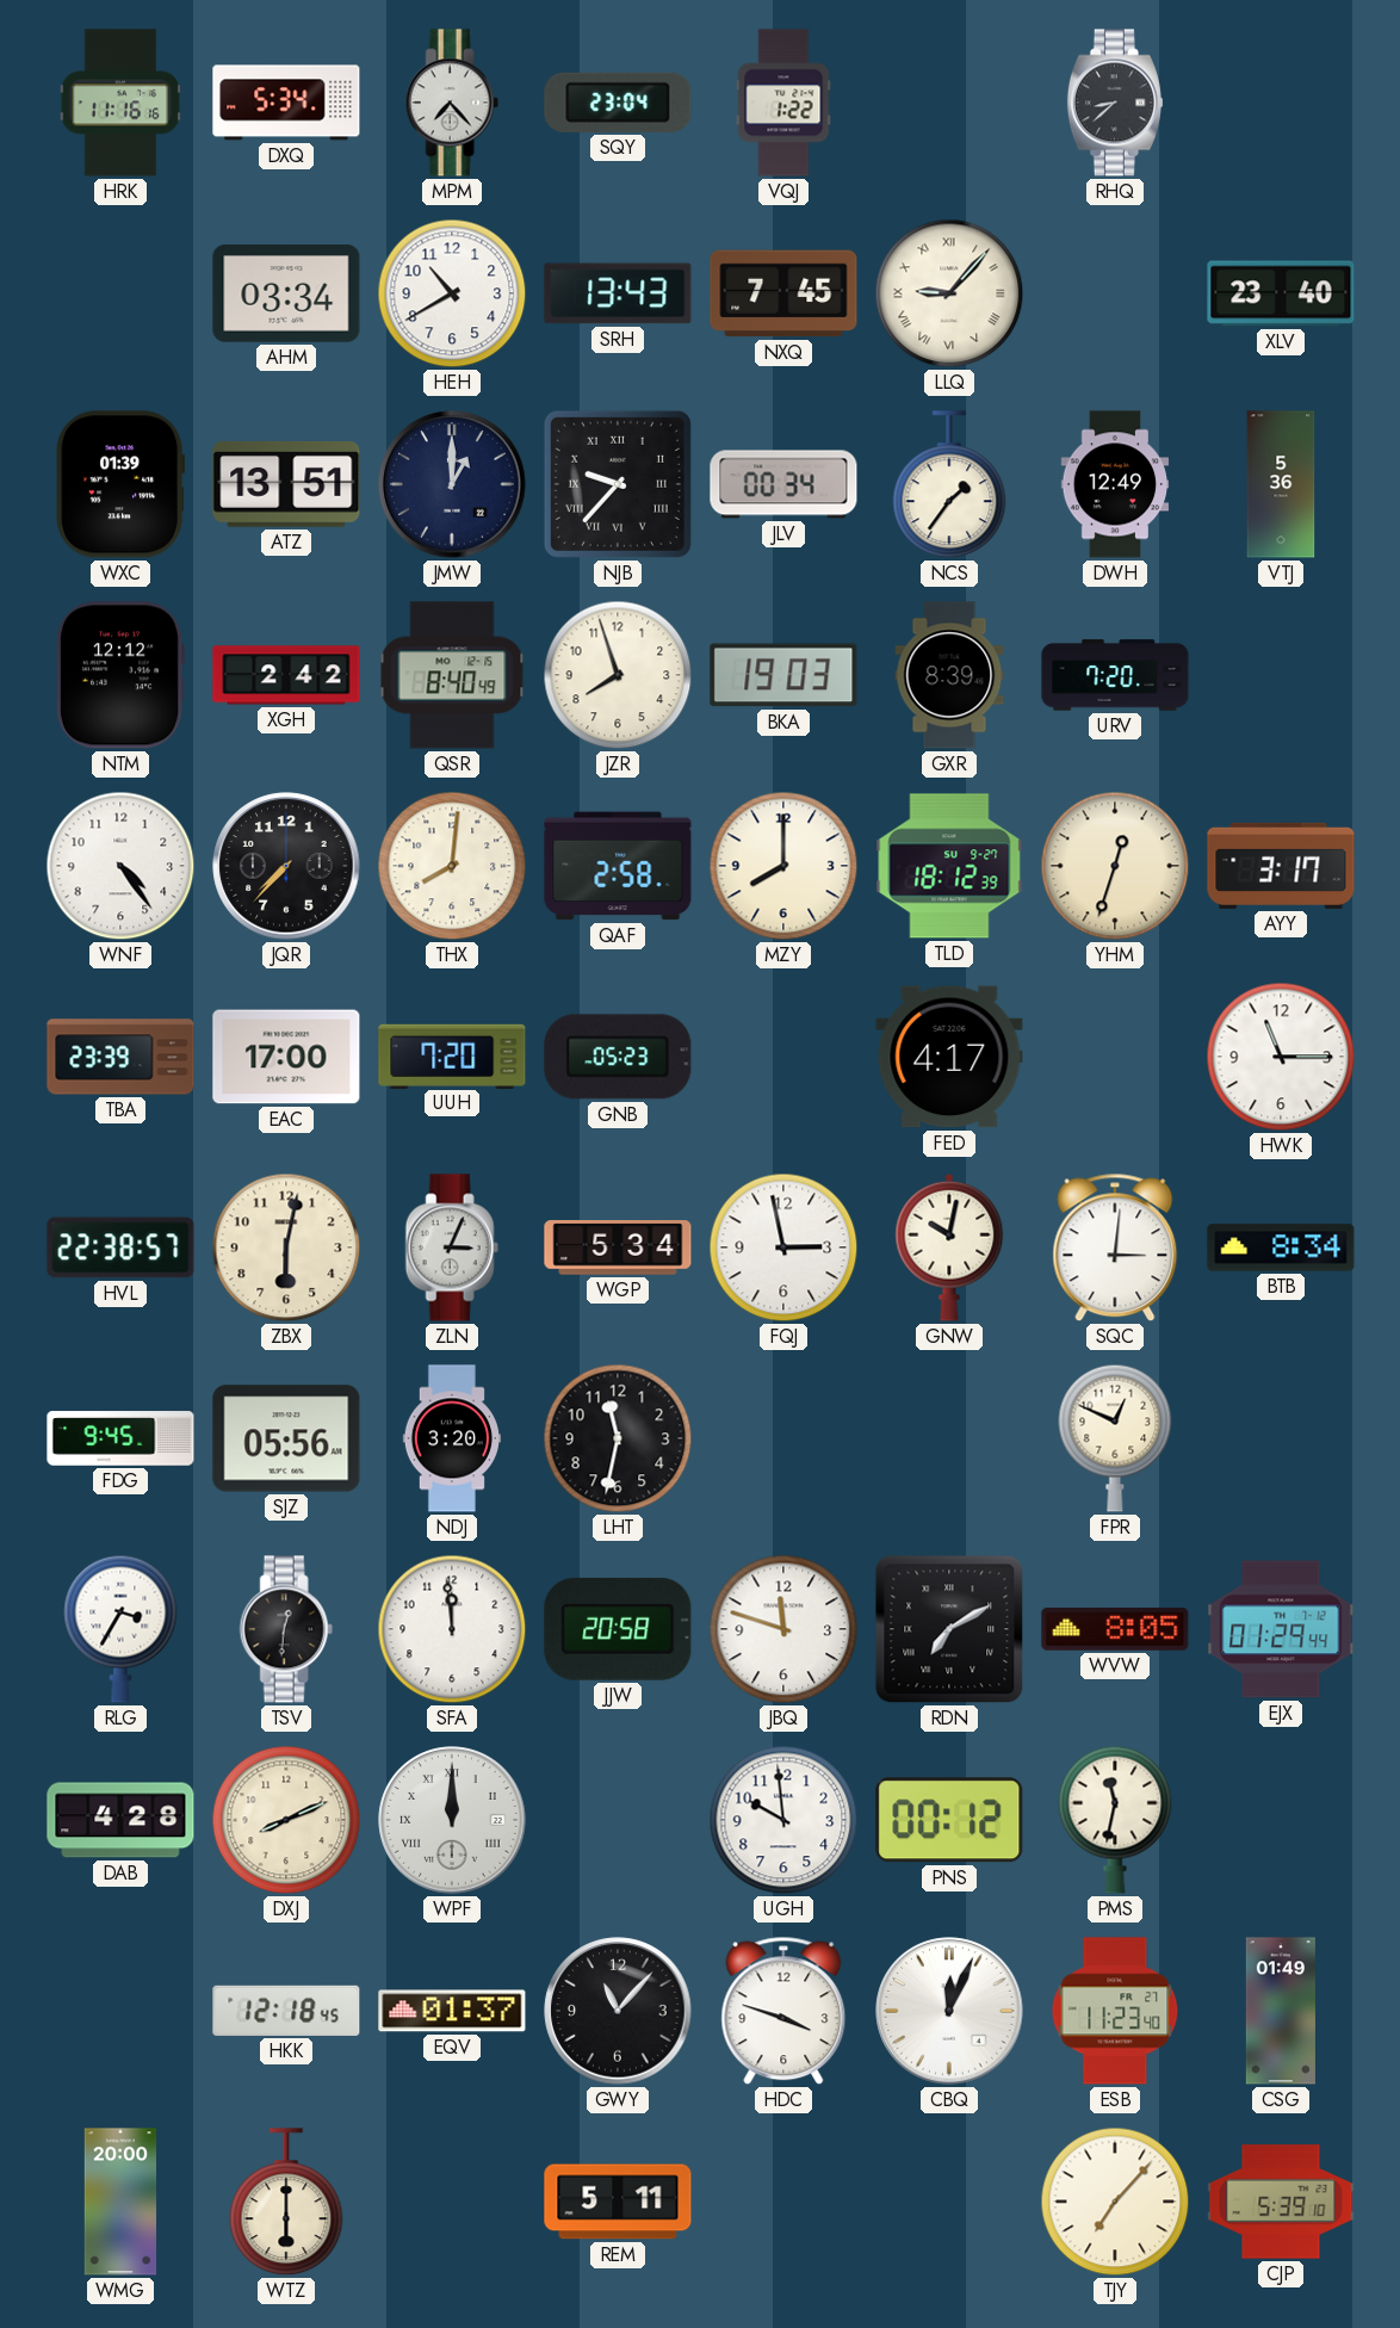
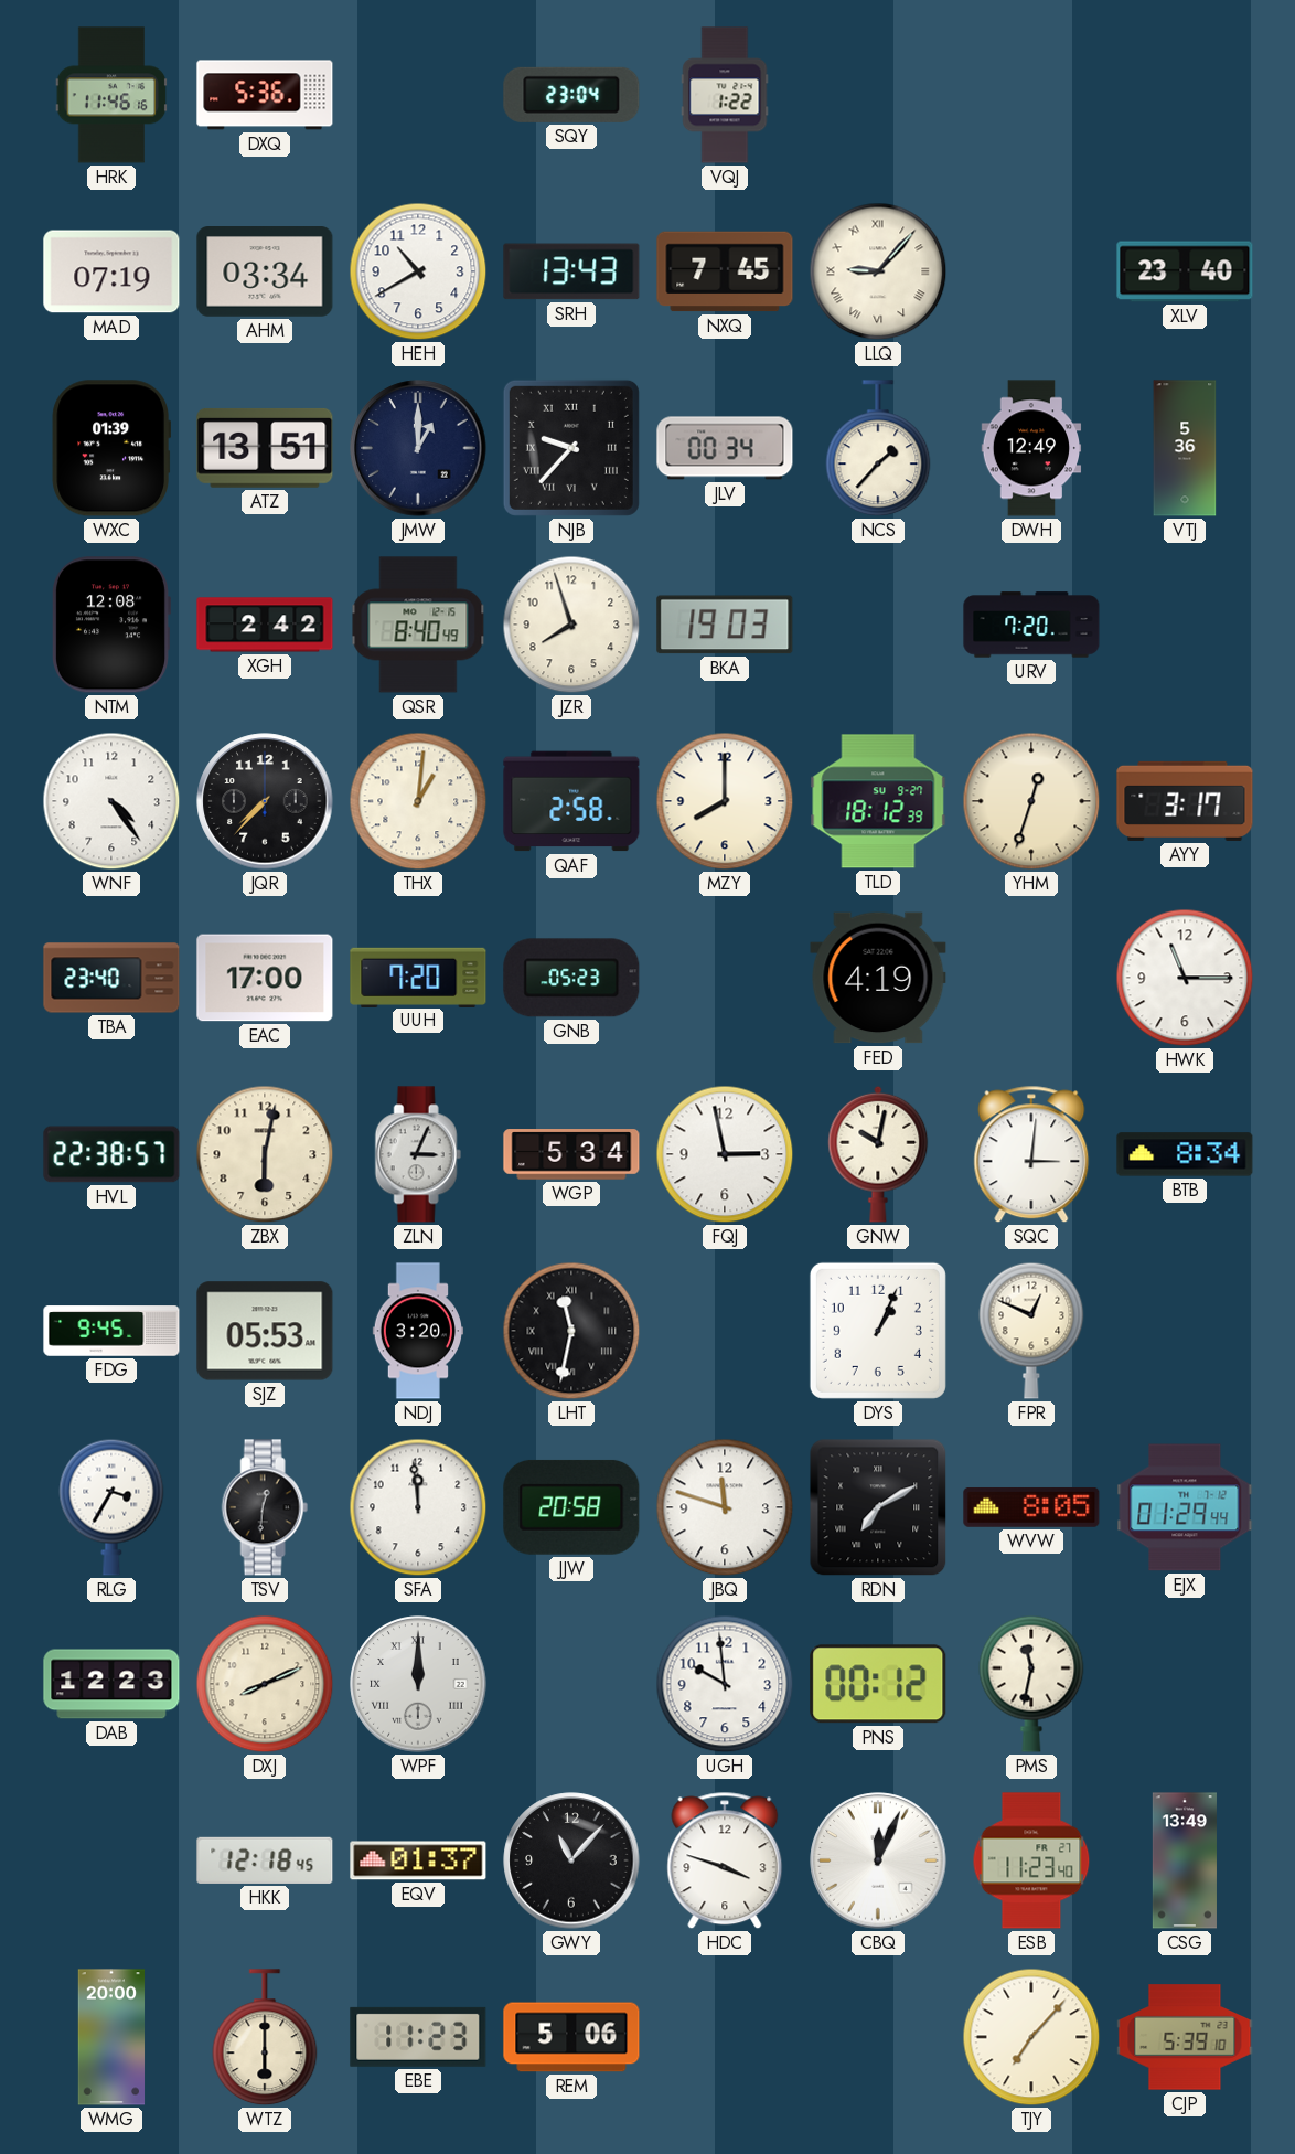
HRK: 11:16 -> 11:46
DXQ: 5:34 -> 5:36
MPM: 7:23 -> none
RHQ: 8:38 -> none
MAD: none -> 07:19
NCS: 1:36 -> 1:37
NTM: 12:12 -> 12:08
GXR: 8:39 -> none
THX: 8:01 -> 1:01
TBA: 23:39 -> 23:40
FED: 4:17 -> 4:19
SJZ: 05:56 -> 05:53
LHT numerals: Arabic -> Roman
DYS: none -> 1:04
DAB: 4:28 -> 12:23
CSG: 01:49 -> 13:49
EBE: none -> 11:23
REM: 5:11 -> 5:06
